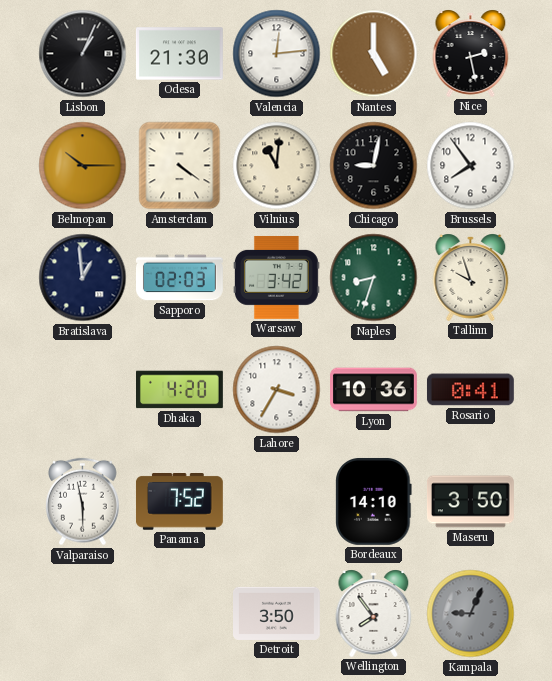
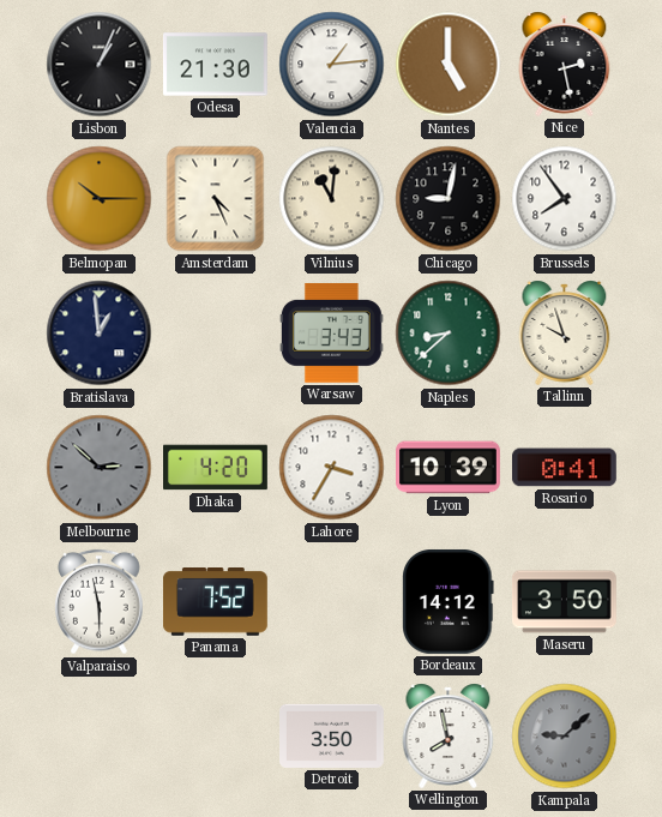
Valencia: 12:14 -> 1:14
Amsterdam: 4:21 -> 4:26
Sapporo: 02:03 -> none
Warsaw: 3:42 -> 3:43
Naples: 8:33 -> 8:38
Melbourne: none -> 2:52
Lyon: 10:36 -> 10:39
Bordeaux: 14:10 -> 14:12
Wellington: 7:54 -> 7:58
Kampala: 9:04 -> 9:08
